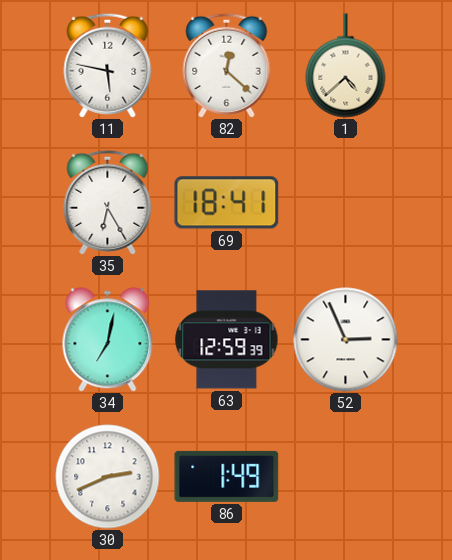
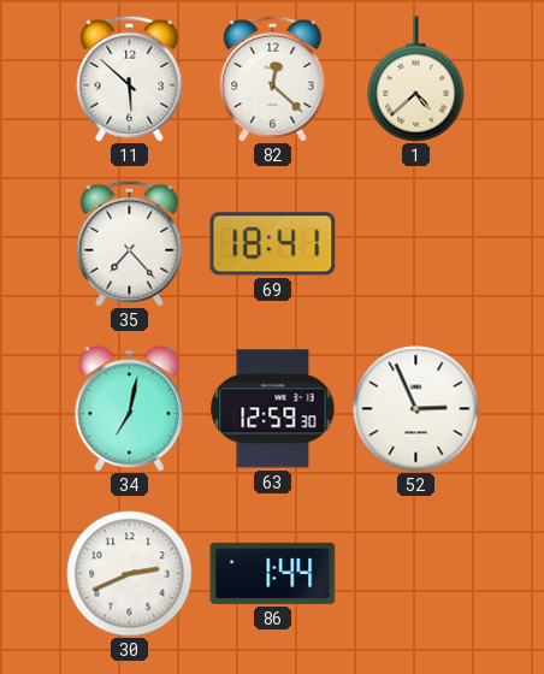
11: 5:47 -> 5:52
35: 6:25 -> 7:23
63: 12:59:39 -> 12:59:30
86: 1:49 -> 1:44
